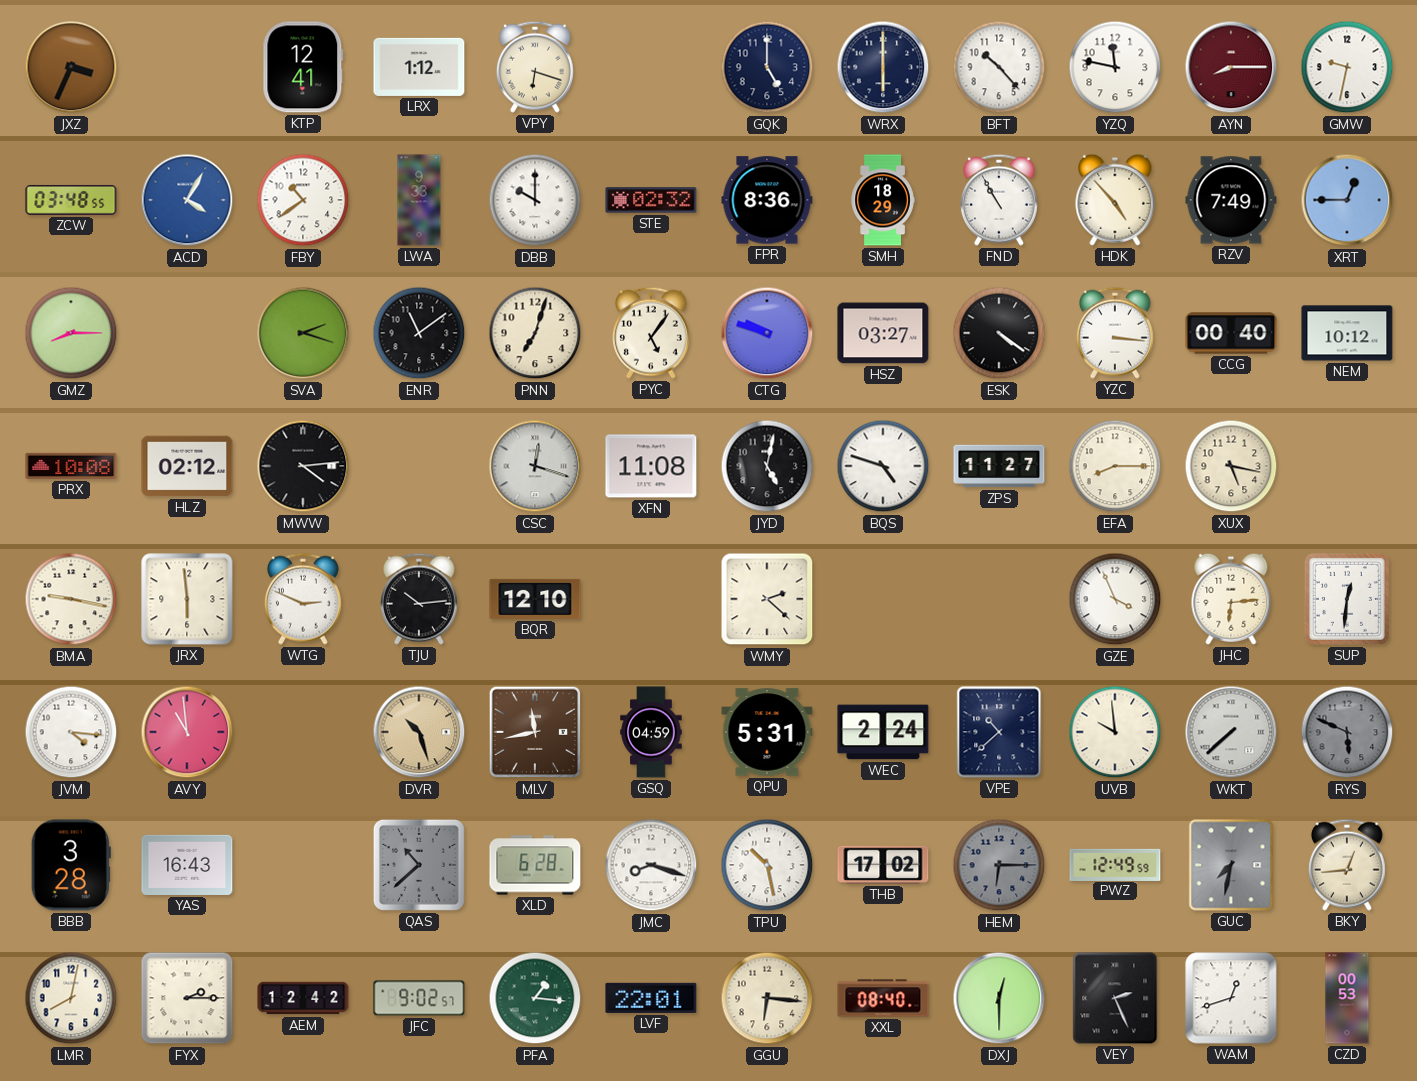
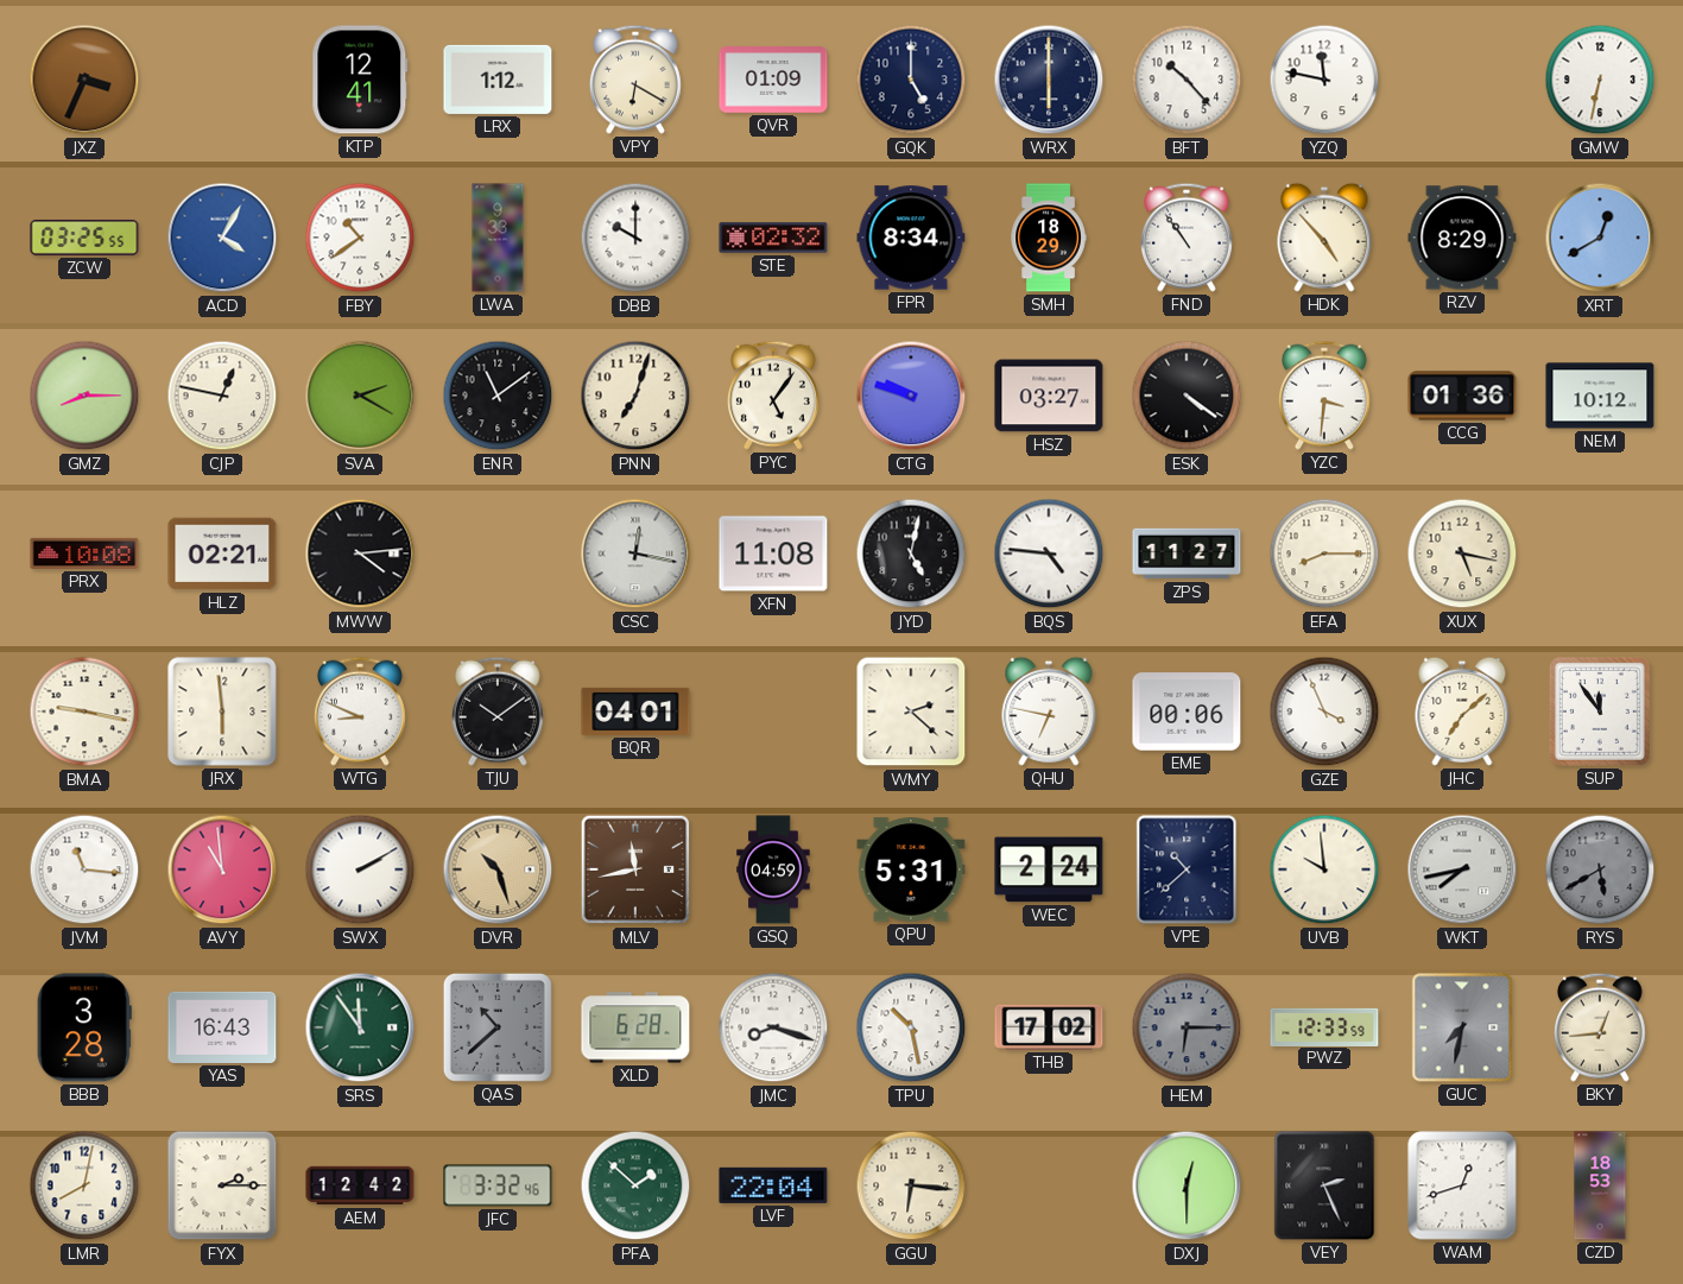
VPY: 6:18 -> 6:20
QVR: none -> 01:09
AYN: 8:15 -> none
GMW: 9:32 -> 6:32
ZCW: 03:48 -> 03:25
FPR: 8:36 -> 8:34
FND: 10:55 -> 10:54
RZV: 7:49 -> 8:29
XRT: 12:45 -> 12:40
CJP: none -> 12:47
SVA: 2:18 -> 2:20
YZC: 3:16 -> 3:31
CCG: 00:40 -> 01:36
HLZ: 02:12 -> 02:21
CSC: 12:18 -> 12:17
BQS: 4:48 -> 4:46
WTG: 2:49 -> 8:49
TJU: 10:14 -> 10:09
BQR: 12:10 -> 04:01
QHU: none -> 6:47
EME: none -> 00:06
JHC: 6:14 -> 7:08
SUP: 12:31 -> 11:54
JVM: 4:16 -> 11:16
SWX: none -> 2:10
WKT: 7:38 -> 7:43
RYS: 5:49 -> 5:40
SRS: none -> 11:54
PWZ: 12:49 -> 12:33
JFC: 9:02 -> 3:32
PFA: 1:16 -> 1:52
LVF: 22:01 -> 22:04
XXL: 08:40 -> none
CZD: 00:53 -> 18:53
